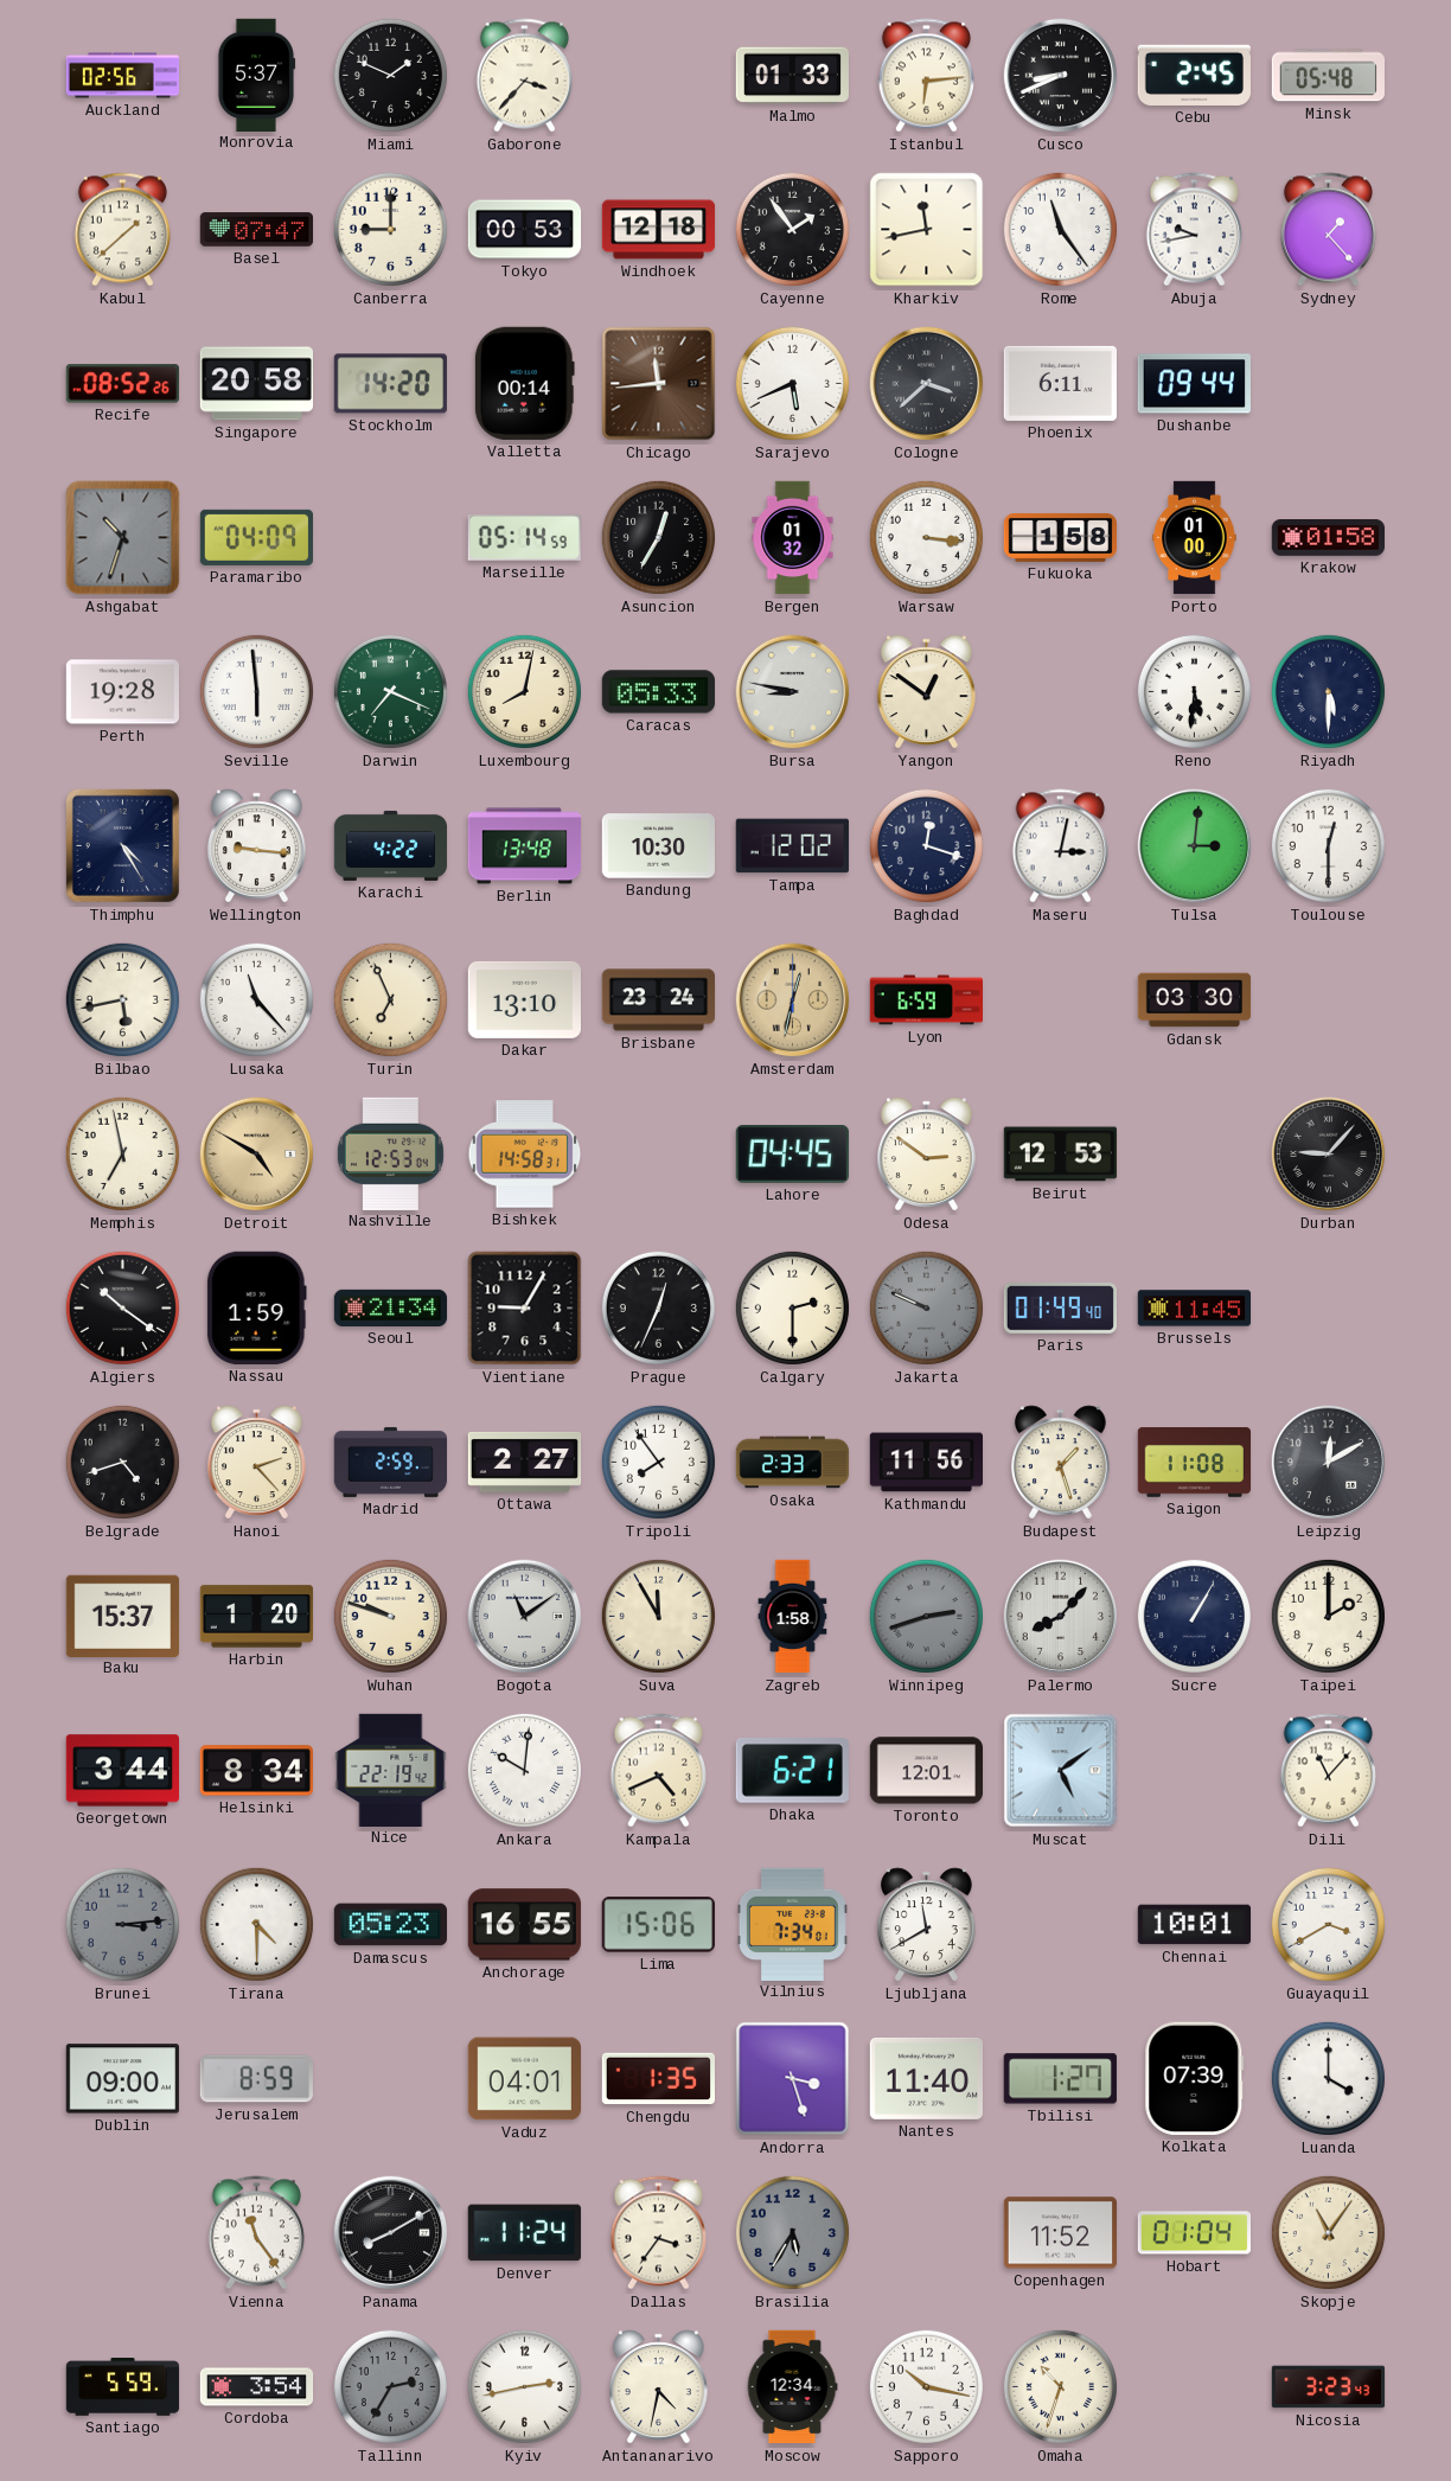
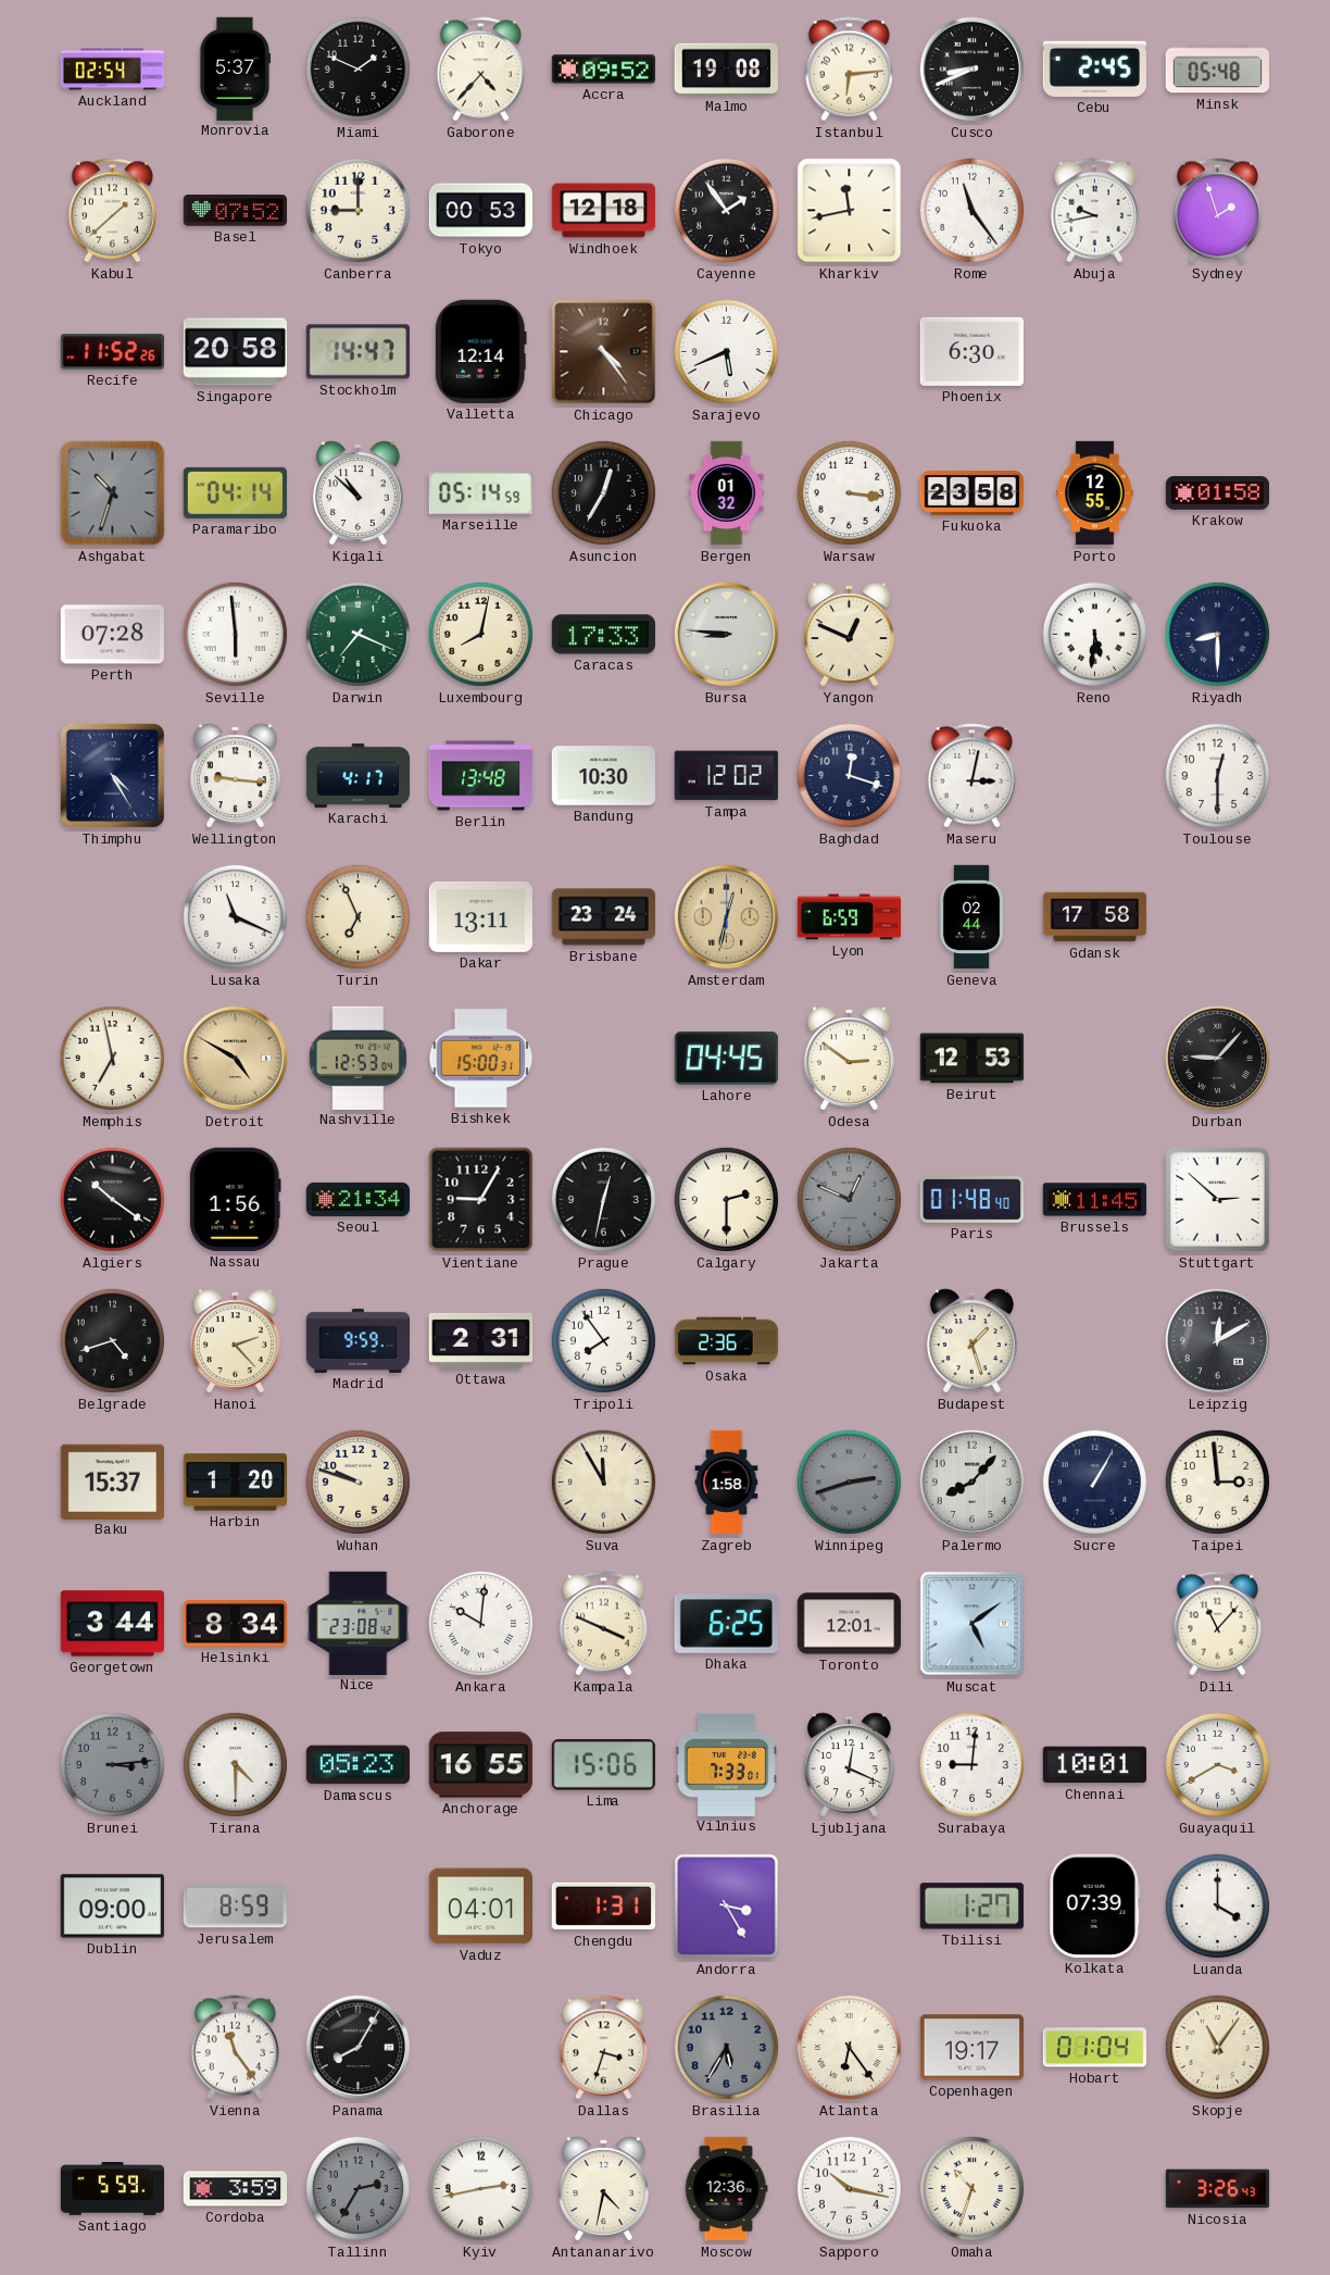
Auckland: 02:56 -> 02:54
Gaborone: 3:37 -> 4:37
Accra: none -> 09:52
Malmo: 01:33 -> 19:08
Basel: 07:47 -> 07:52
Sydney: 1:23 -> 1:57
Recife: 08:52 -> 11:52
Stockholm: 14:20 -> 14:47
Valletta: 00:14 -> 12:14
Chicago: 11:44 -> 4:24
Cologne: 3:38 -> none
Phoenix: 6:11 -> 6:30
Dushanbe: 09:44 -> none
Paramaribo: 04:09 -> 04:14
Kigali: none -> 10:52
Fukuoka: 1:58 -> 23:58
Porto: 01:00 -> 12:55
Perth: 19:28 -> 07:28
Caracas: 05:33 -> 17:33
Bursa: 8:47 -> 8:46
Yangon: 12:51 -> 12:49
Riyadh: 5:30 -> 8:30
Karachi: 4:22 -> 4:17
Tulsa: 3:01 -> none
Bilbao: 5:43 -> none
Lusaka: 11:23 -> 11:19
Dakar: 13:10 -> 13:11
Geneva: none -> 02:44
Gdansk: 03:30 -> 17:58
Bishkek: 14:58 -> 15:00
Nassau: 1:59 -> 1:56
Prague: 12:34 -> 12:32
Jakarta: 9:49 -> 12:49
Paris: 01:49 -> 01:48
Stuttgart: none -> 2:52
Madrid: 2:59 -> 9:59
Ottawa: 2:27 -> 2:31
Osaka: 2:33 -> 2:36
Kathmandu: 11:56 -> none
Saigon: 11:08 -> none
Bogota: 11:09 -> none
Taipei: 2:00 -> 2:59
Nice: 22:19 -> 23:08
Kampala: 4:41 -> 3:49
Dhaka: 6:21 -> 6:25
Vilnius: 7:34 -> 7:33
Ljubljana: 11:40 -> 12:19
Surabaya: none -> 9:01
Chengdu: 1:35 -> 1:31
Andorra: 3:27 -> 3:25
Nantes: 11:40 -> none
Panama: 8:10 -> 8:05
Denver: 11:24 -> none
Dallas: 3:36 -> 3:33
Atlanta: none -> 6:24
Copenhagen: 11:52 -> 19:17
Cordoba: 3:54 -> 3:59
Moscow: 12:34 -> 12:36
Nicosia: 3:23 -> 3:26
